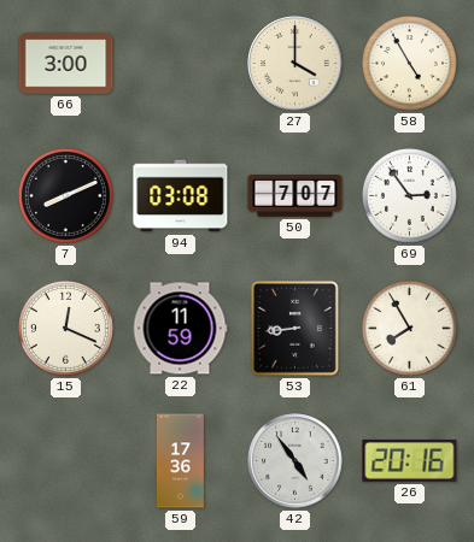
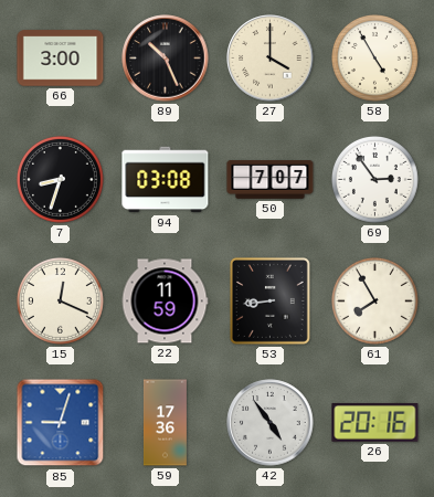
89: none -> 10:26
7: 8:11 -> 8:33
85: none -> 9:03
